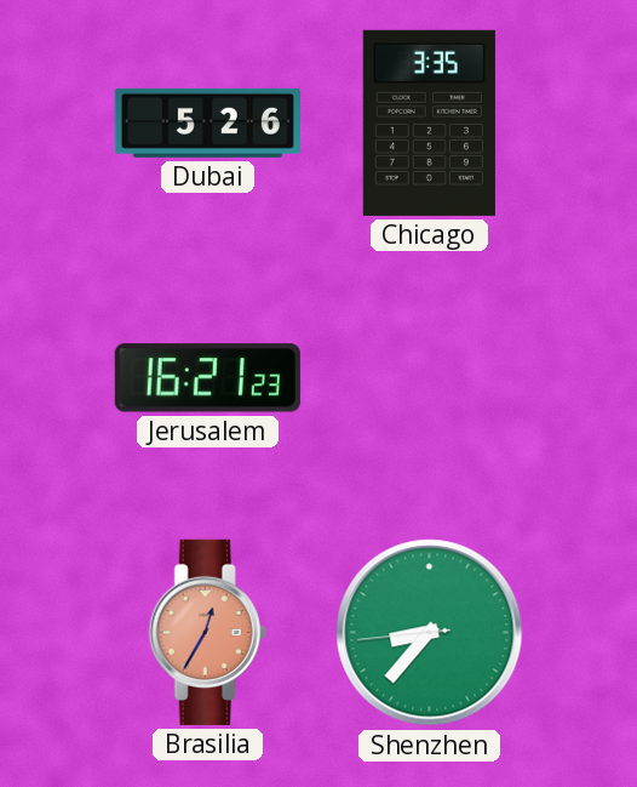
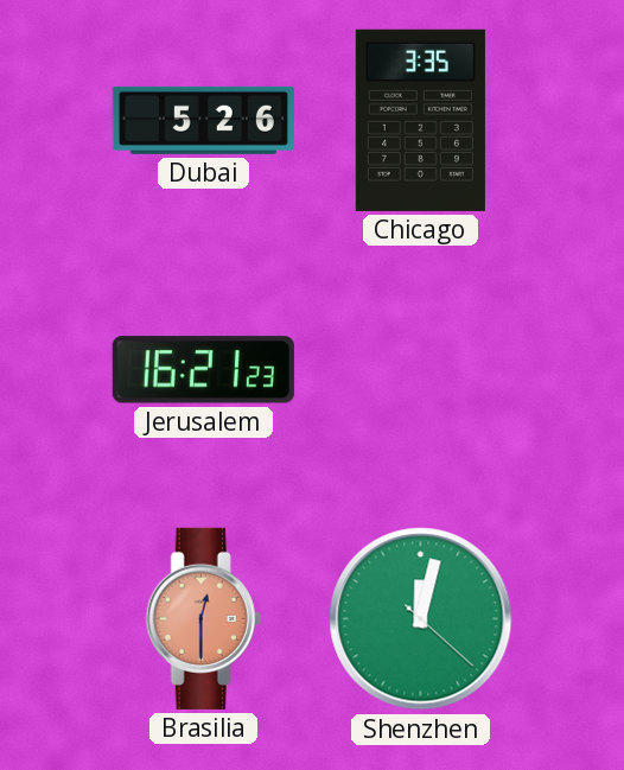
Brasilia: 12:35 -> 12:30
Shenzhen: 8:36 -> 12:02
